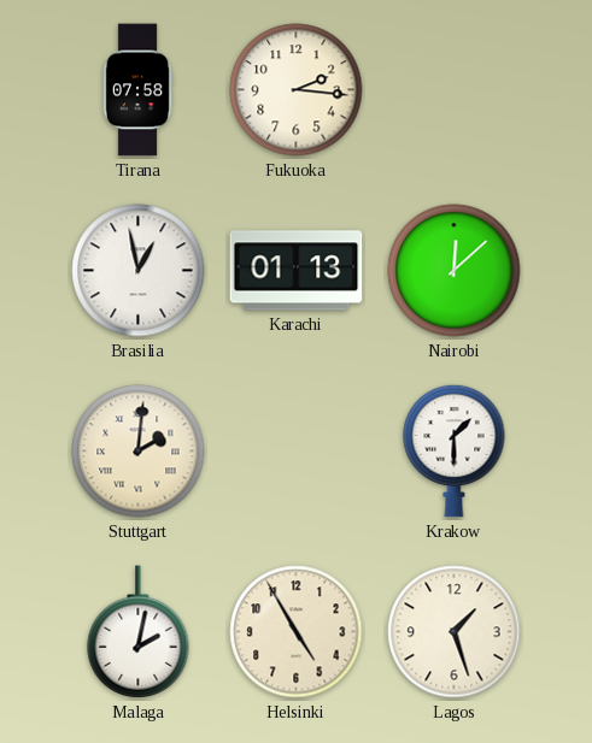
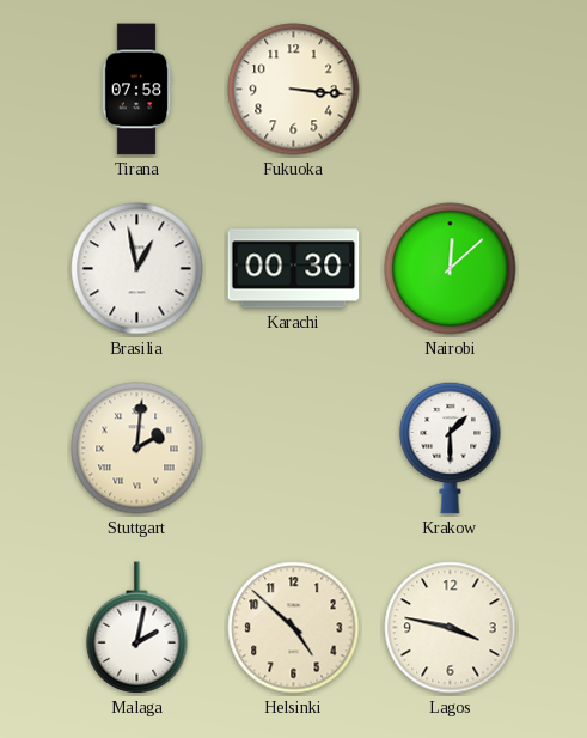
Fukuoka: 2:16 -> 3:16
Karachi: 01:13 -> 00:30
Helsinki: 4:55 -> 4:52
Lagos: 1:27 -> 3:47
